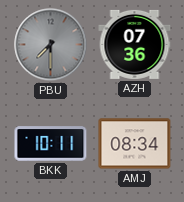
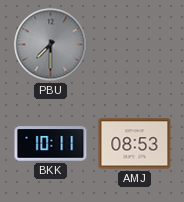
AZH: 07:36 -> none
AMJ: 08:34 -> 08:53
